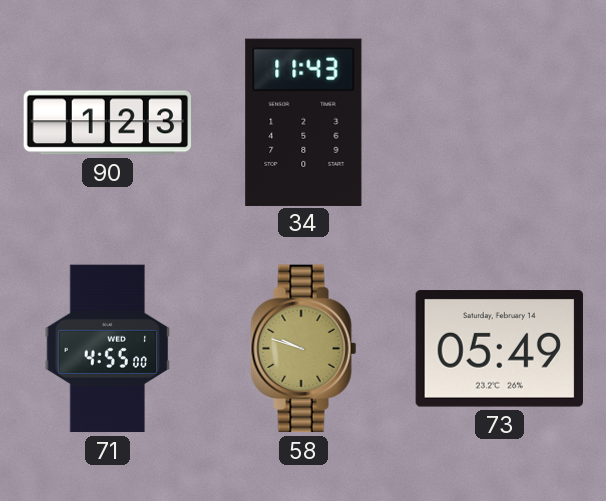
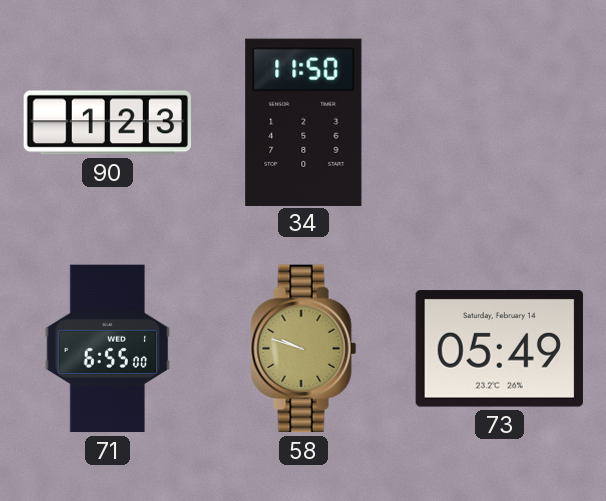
34: 11:43 -> 11:50
71: 4:55 -> 6:55
